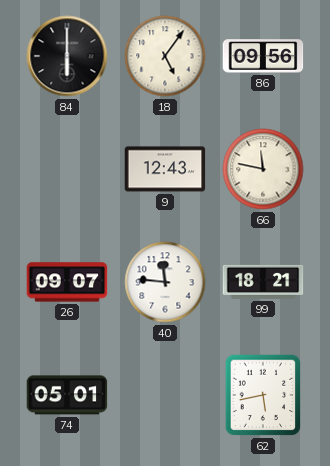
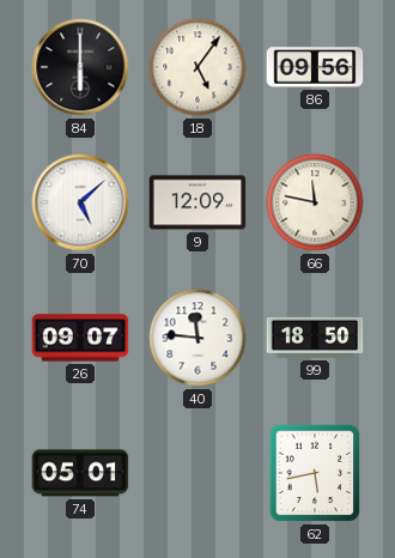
70: none -> 5:08
9: 12:43 -> 12:09
99: 18:21 -> 18:50
